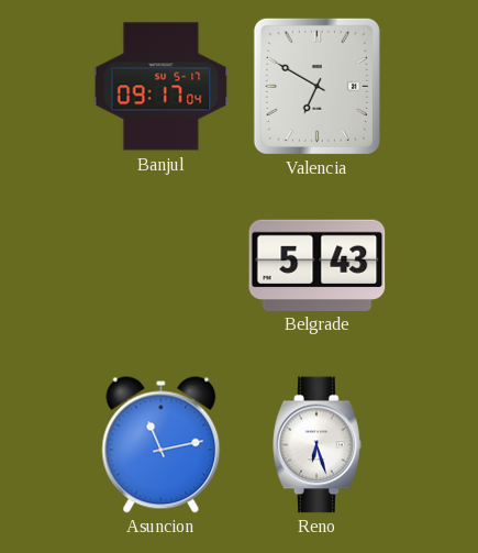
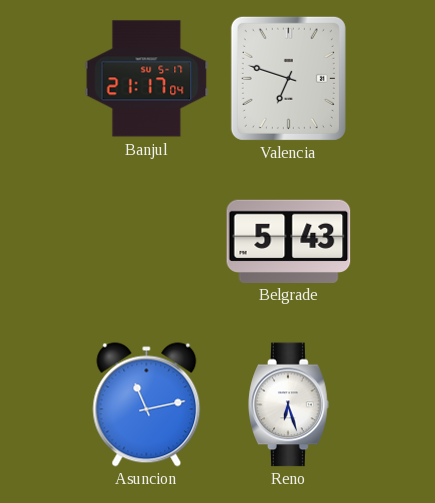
Banjul: 09:17 -> 21:17
Valencia: 6:50 -> 6:48
